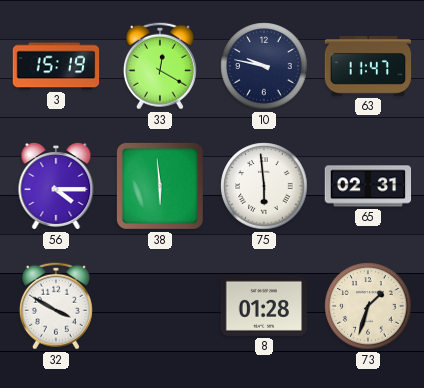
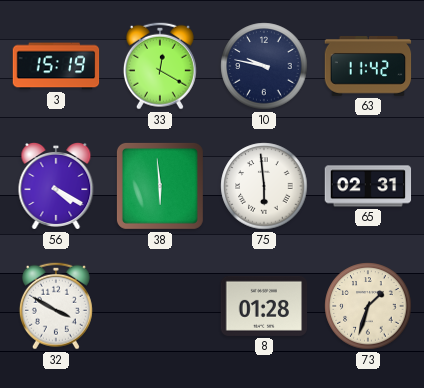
63: 11:47 -> 11:42
56: 4:15 -> 4:20
